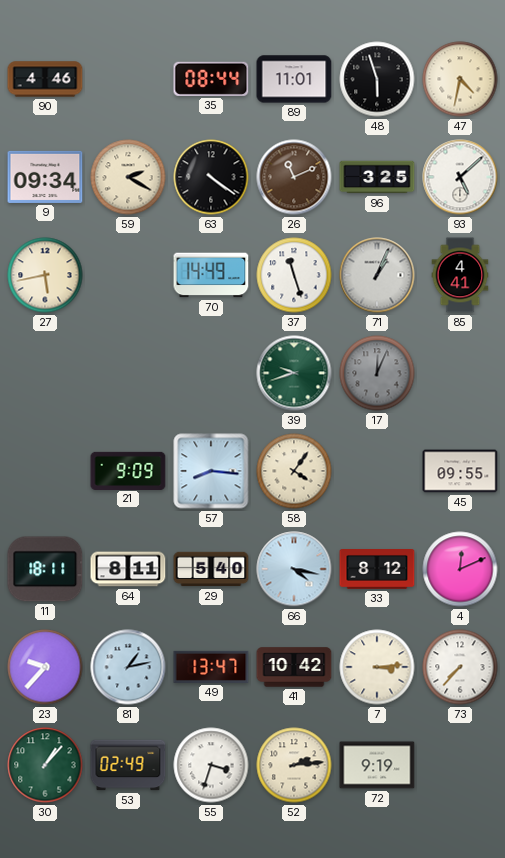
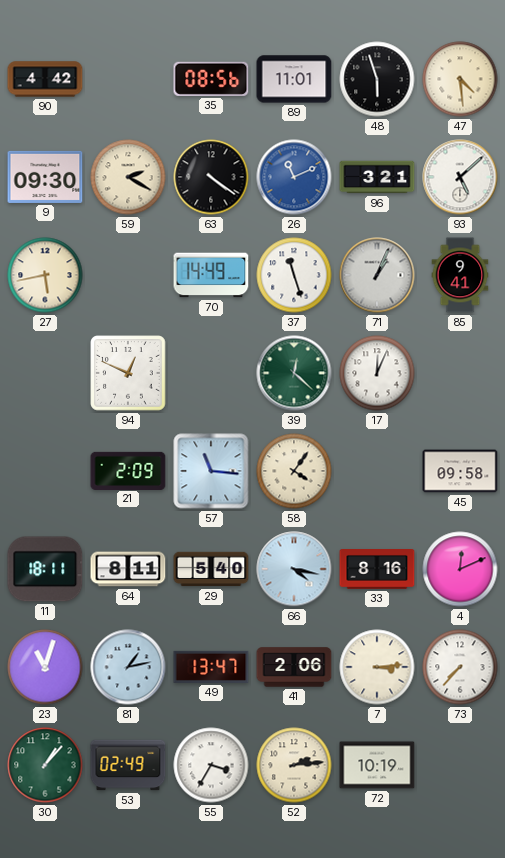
90: 4:46 -> 4:42
35: 08:44 -> 08:56
47: 4:32 -> 4:29
9: 09:34 -> 09:30
26 dial: brown -> blue
96: 3:25 -> 3:21
85: 4:41 -> 9:41
94: none -> 12:49
39: 9:42 -> 12:22
17 dial: grey -> white
21: 9:09 -> 2:09
57: 8:16 -> 11:16
45: 09:55 -> 09:58
33: 8:12 -> 8:16
23: 9:37 -> 11:03
41: 10:42 -> 2:06
55: 3:33 -> 3:35
72: 9:19 -> 10:19
